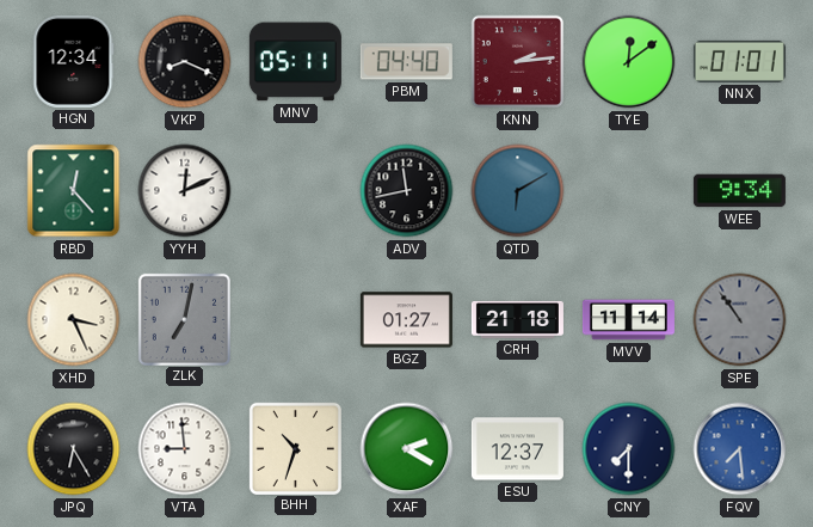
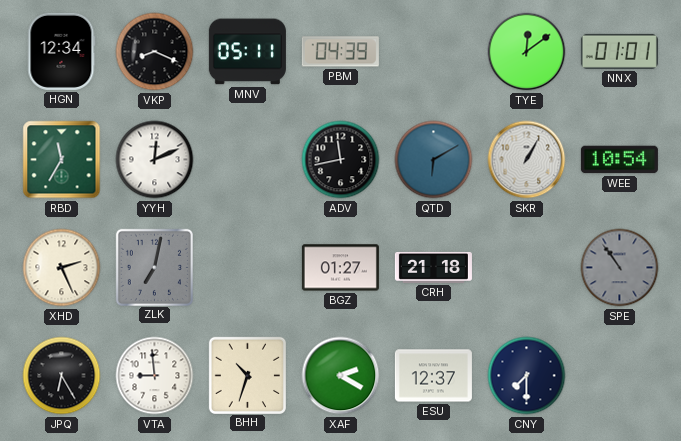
PBM: 04:40 -> 04:39
KNN: 2:14 -> none
RBD: 12:23 -> 11:35
SKR: none -> 1:05
WEE: 9:34 -> 10:54
XHD: 3:26 -> 2:26
MVV: 11:14 -> none
FQV: 7:29 -> none
